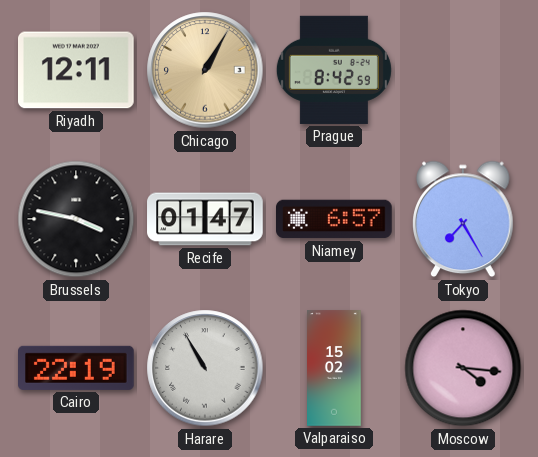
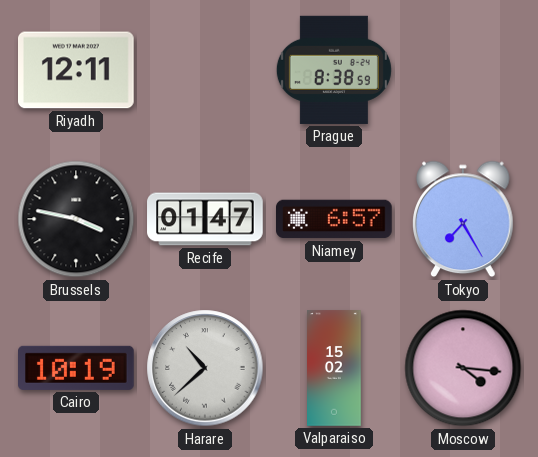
Chicago: 1:05 -> none
Prague: 8:42 -> 8:38
Cairo: 22:19 -> 10:19
Harare: 10:55 -> 10:38
